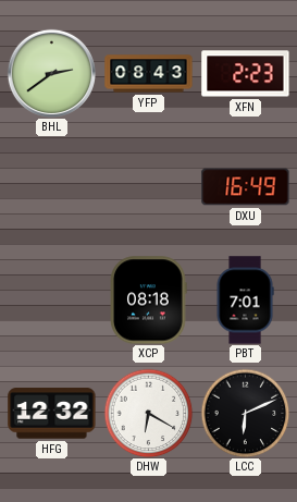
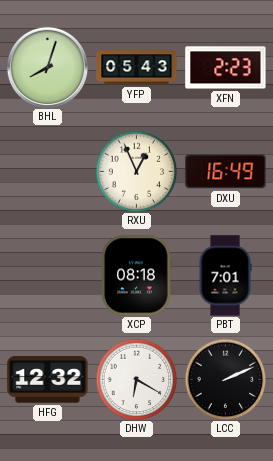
BHL: 2:39 -> 8:03
YFP: 08:43 -> 05:43
RXU: none -> 12:56
LCC: 6:11 -> 2:11
